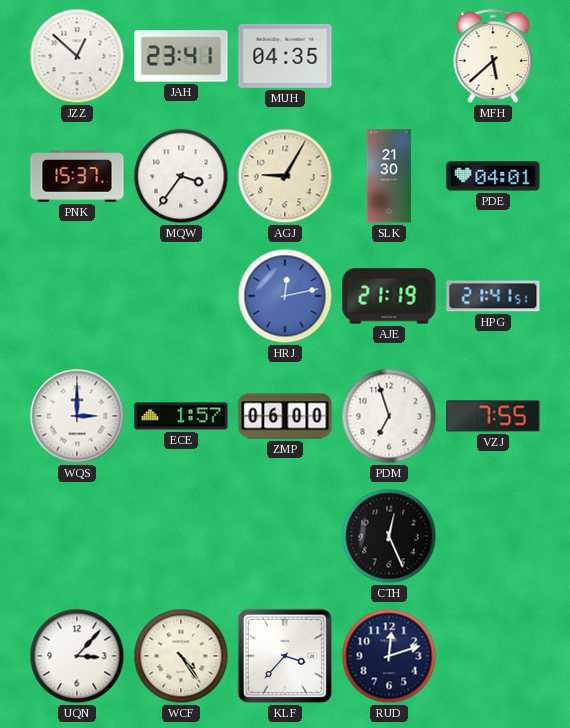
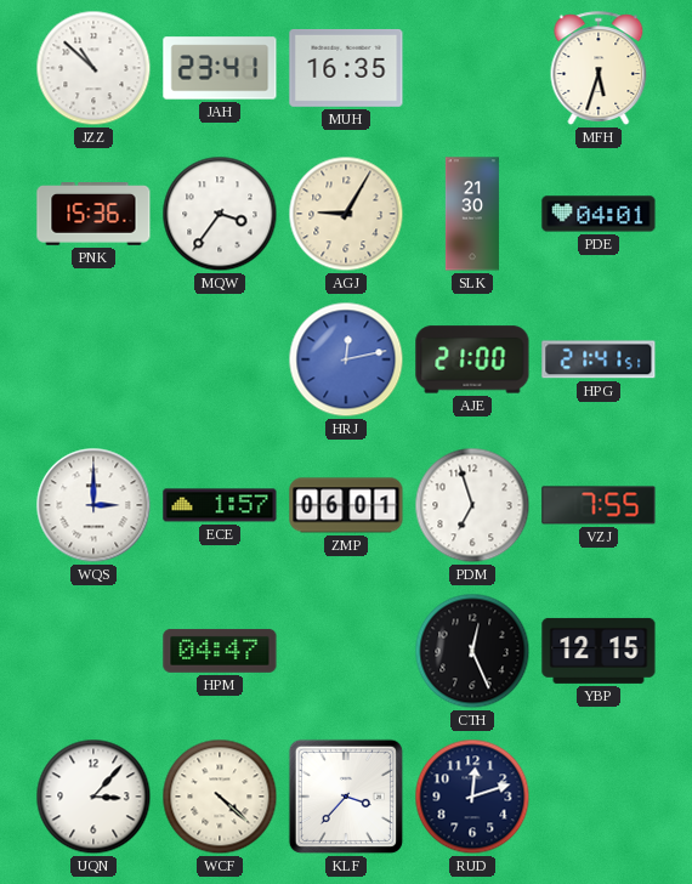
JZZ: 12:52 -> 10:52
MUH: 04:35 -> 16:35
MFH: 5:38 -> 5:33
PNK: 15:37 -> 15:36
AJE: 21:19 -> 21:00
ZMP: 06:00 -> 06:01
HPM: none -> 04:47
YBP: none -> 12:15
WCF: 4:24 -> 4:22
